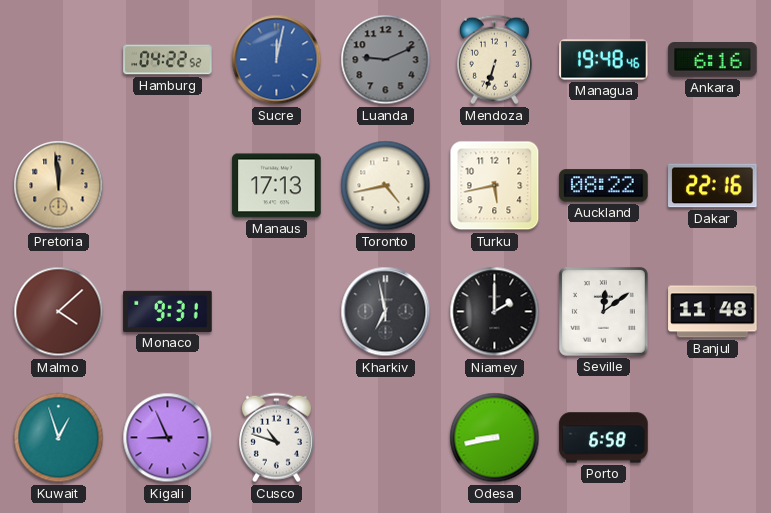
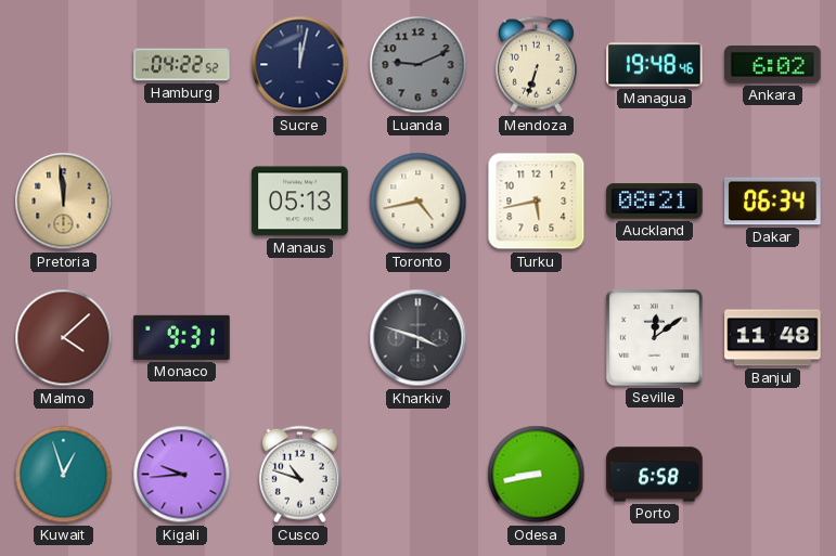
Sucre dial: blue -> navy
Ankara: 6:16 -> 6:02
Manaus: 17:13 -> 05:13
Auckland: 08:22 -> 08:21
Dakar: 22:16 -> 06:34
Kharkiv: 6:58 -> 3:48
Niamey: 2:00 -> none
Kigali: 8:56 -> 9:44
